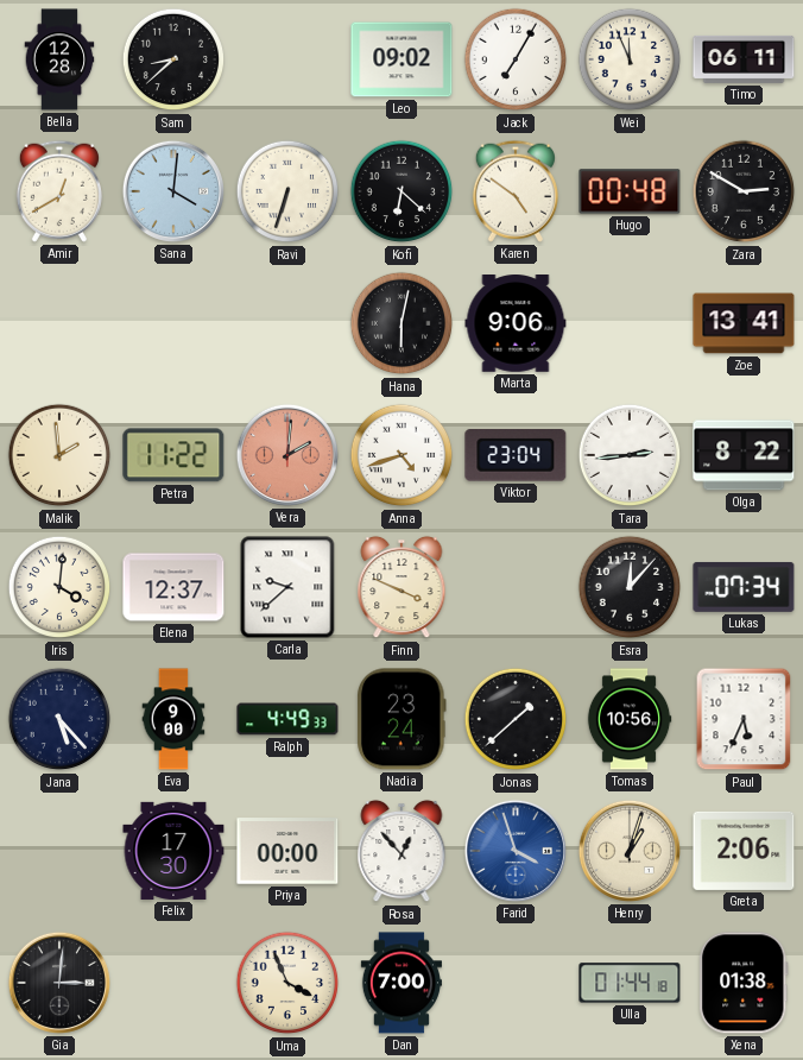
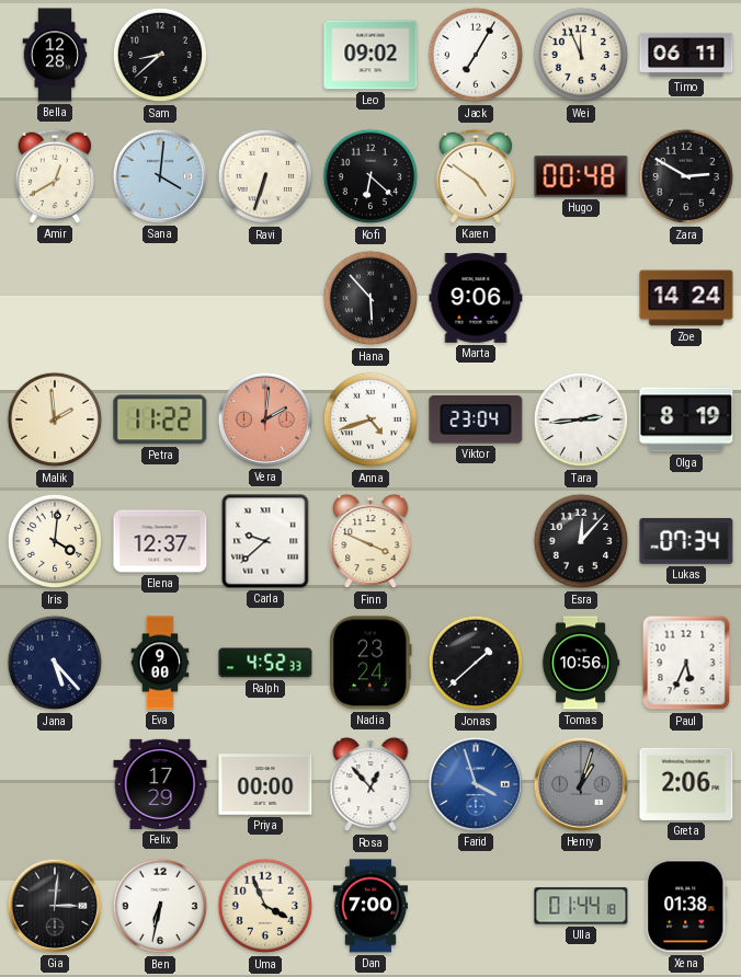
Hana: 6:02 -> 5:53
Zoe: 13:41 -> 14:24
Olga: 8:22 -> 8:19
Ralph: 4:49 -> 4:52
Felix: 17:30 -> 17:29
Henry dial: cream -> grey
Ben: none -> 6:32
